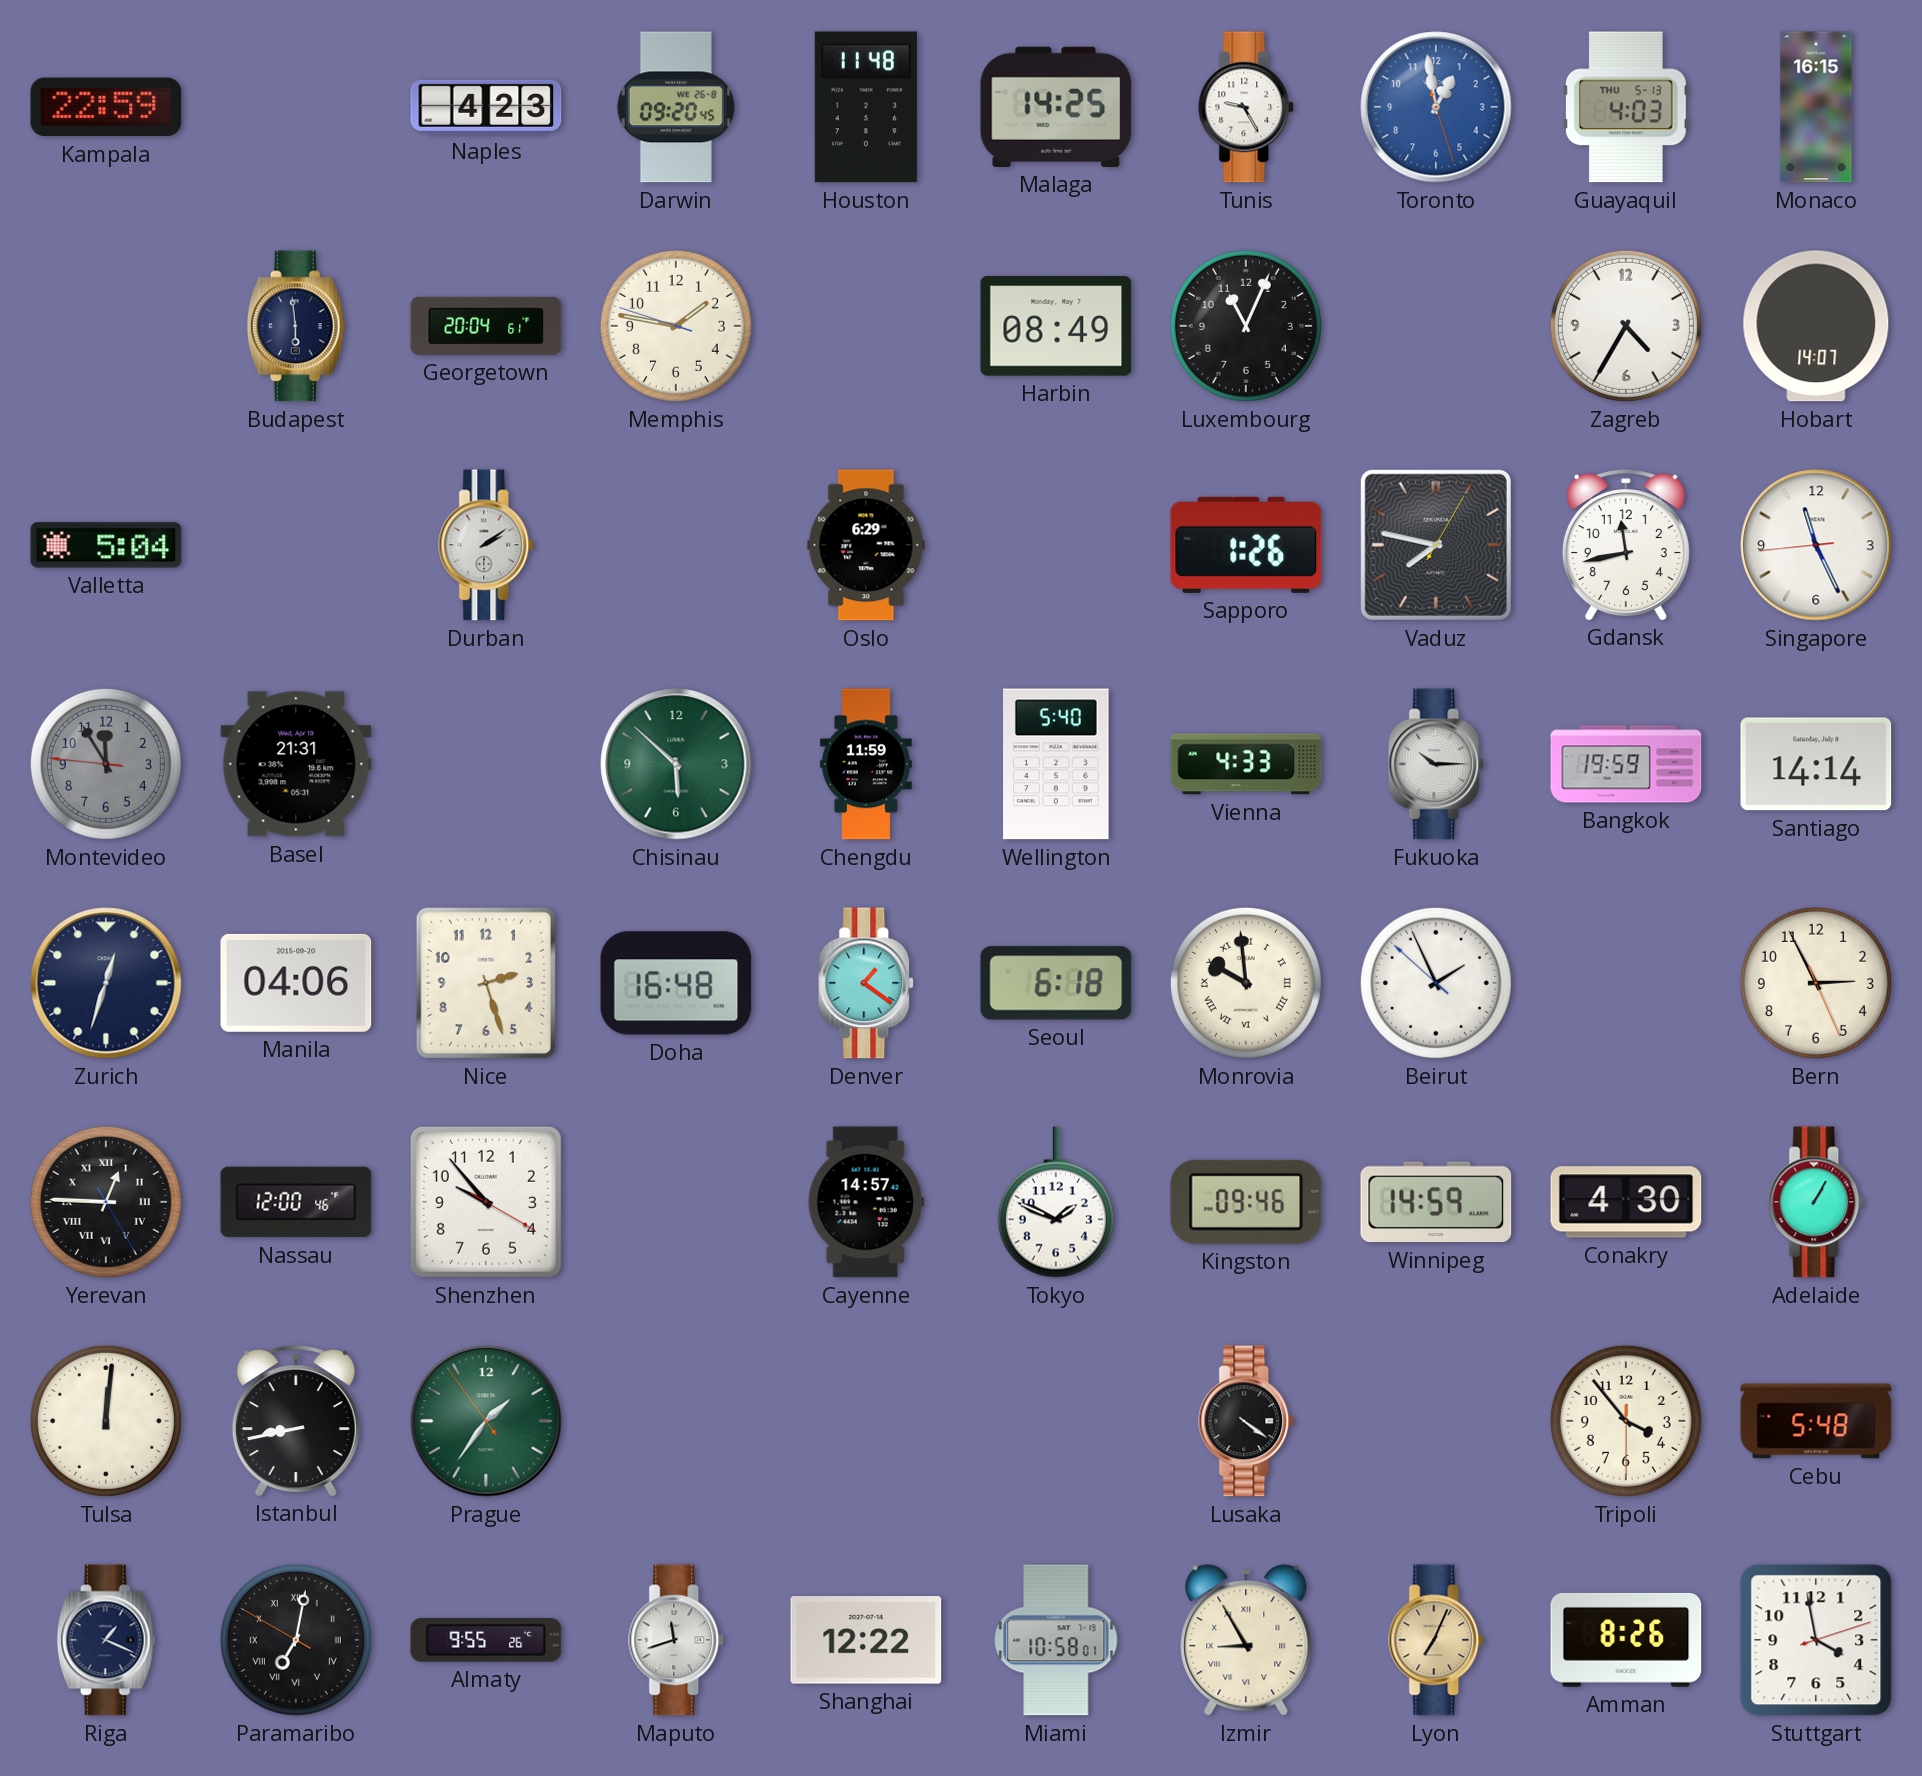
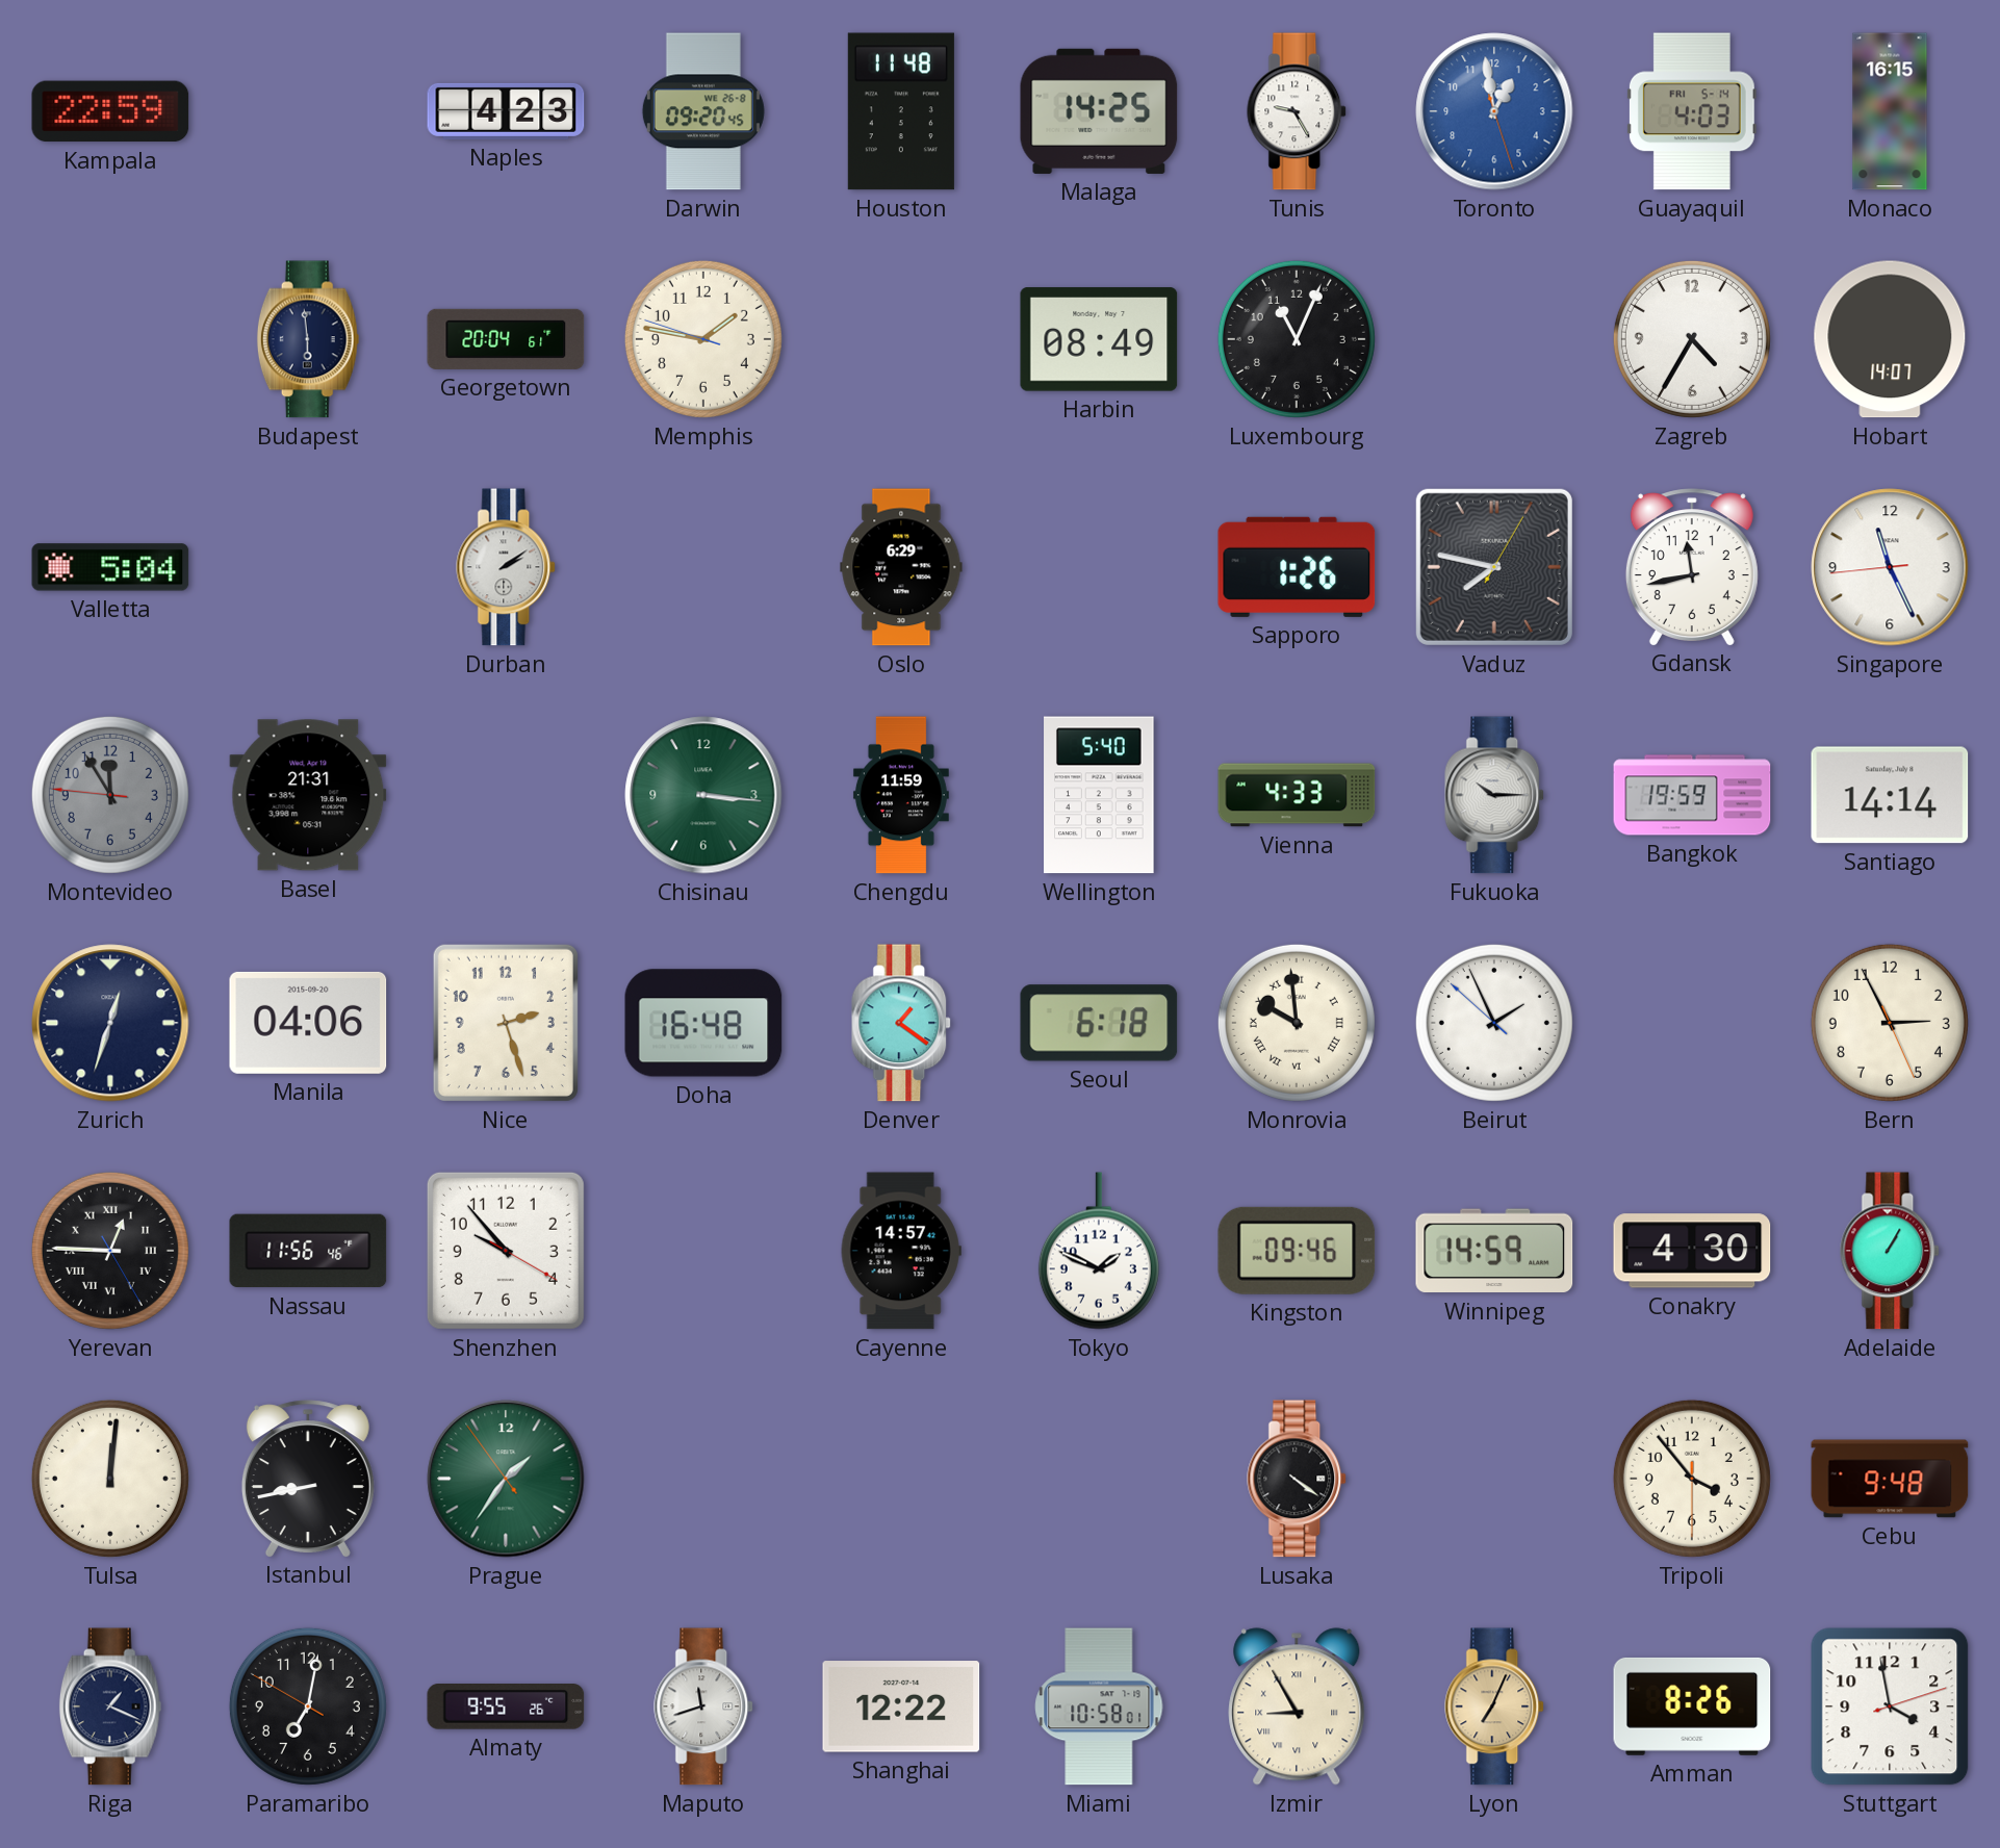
Guayaquil date: THU 5-13 -> FRI 5-14
Chisinau: 5:52 -> 3:16
Nassau: 12:00 -> 11:56
Cebu: 5:48 -> 9:48
Paramaribo numerals: Roman -> Arabic
